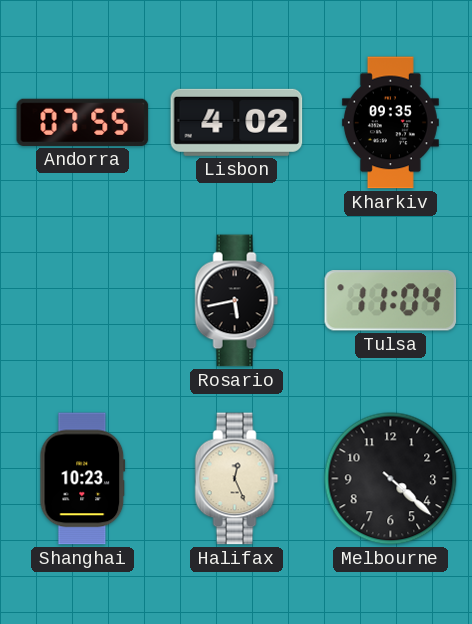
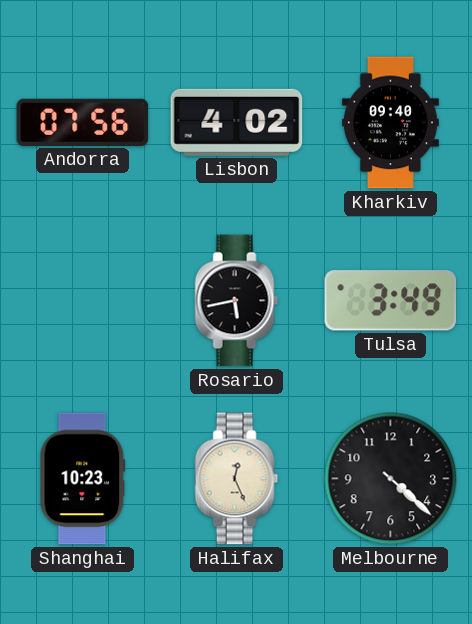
Andorra: 07:55 -> 07:56
Kharkiv: 09:35 -> 09:40
Tulsa: 11:04 -> 3:49
